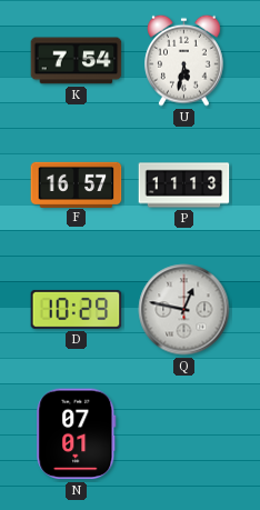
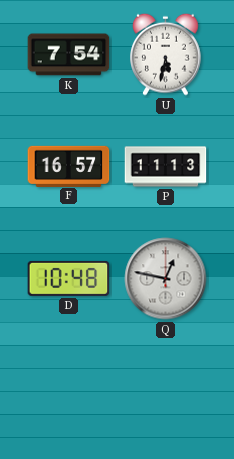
D: 10:29 -> 10:48
N: 07:01 -> none
